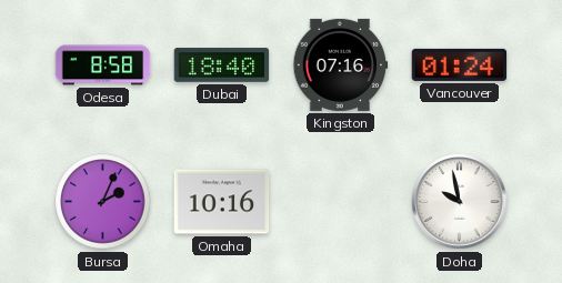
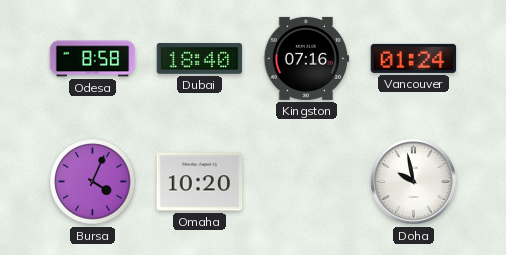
Bursa: 2:04 -> 4:04
Omaha: 10:16 -> 10:20
